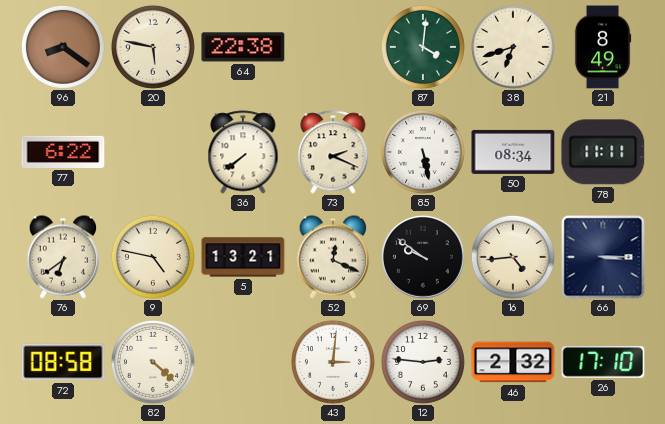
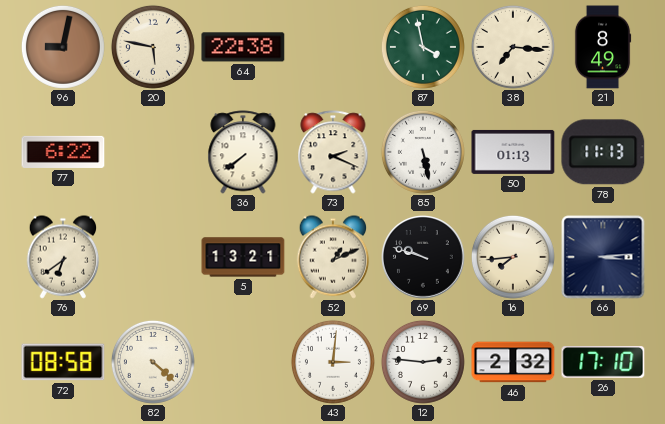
96: 8:21 -> 9:02
87: 4:01 -> 3:58
38: 6:42 -> 7:16
50: 08:34 -> 01:13
78: 11:11 -> 11:13
9: 4:47 -> none
52: 12:19 -> 1:11
69: 9:51 -> 9:48
16: 4:44 -> 7:44
66: 3:15 -> 3:14
